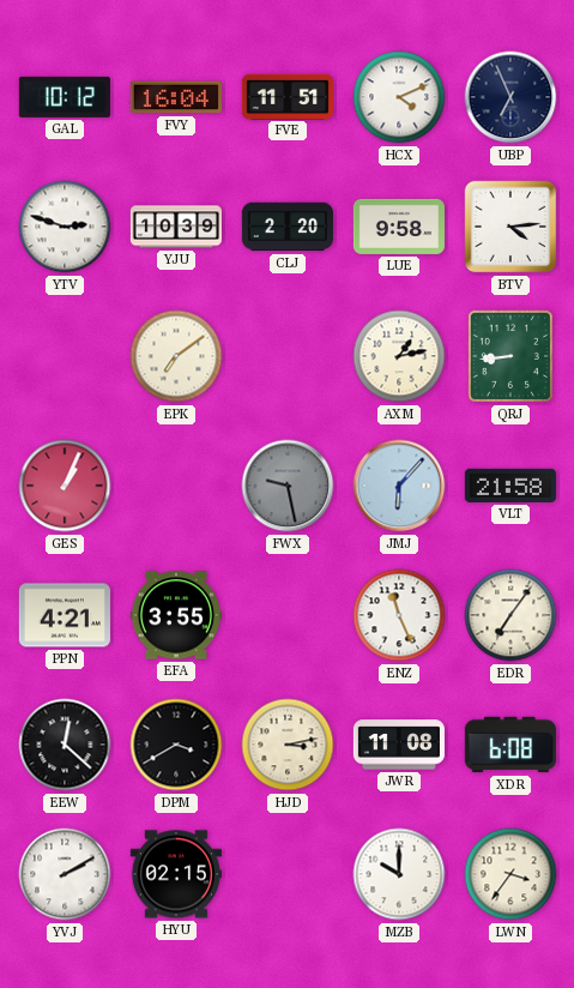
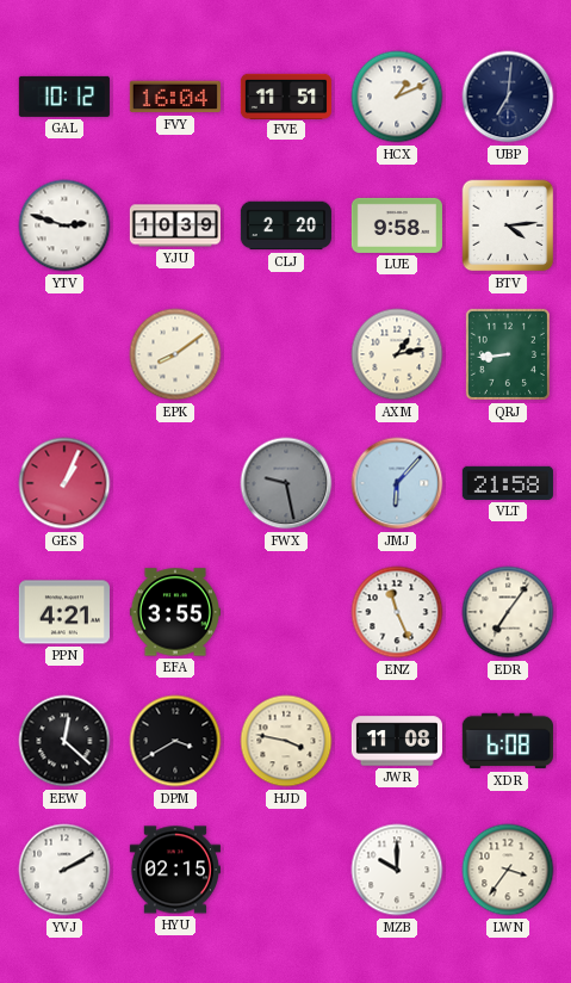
HCX: 4:11 -> 1:11
UBP: 6:56 -> 7:01
EPK: 7:09 -> 8:09
HJD: 3:13 -> 3:47
